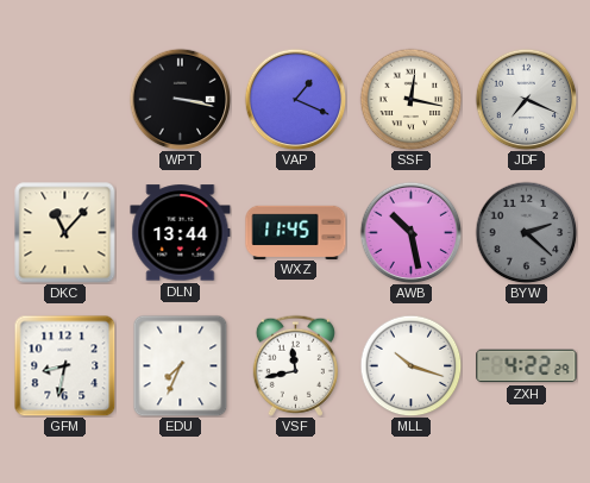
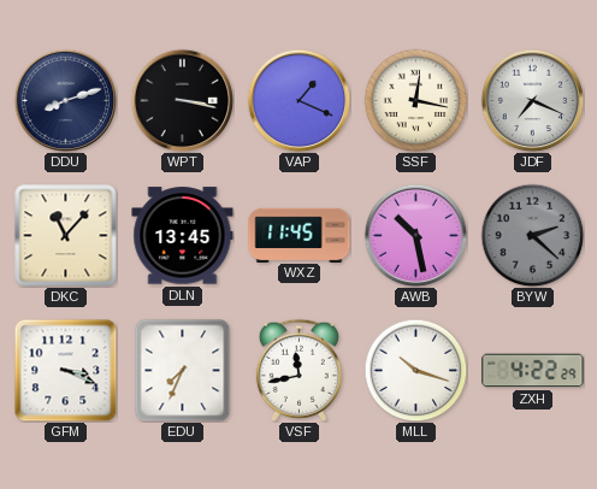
DDU: none -> 8:12
DLN: 13:44 -> 13:45
GFM: 8:32 -> 3:19
